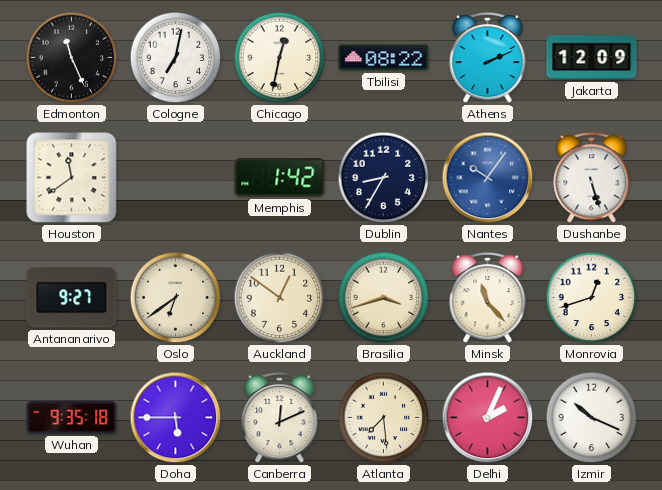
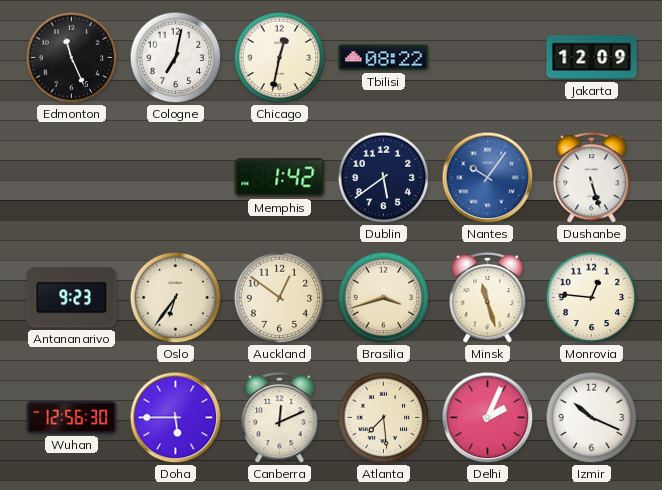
Athens: 2:11 -> none
Houston: 11:39 -> none
Dublin: 8:35 -> 5:39
Antananarivo: 9:27 -> 9:23
Oslo: 6:39 -> 6:36
Minsk: 11:23 -> 11:27
Monrovia: 12:42 -> 12:46
Wuhan: 9:35 -> 12:56
